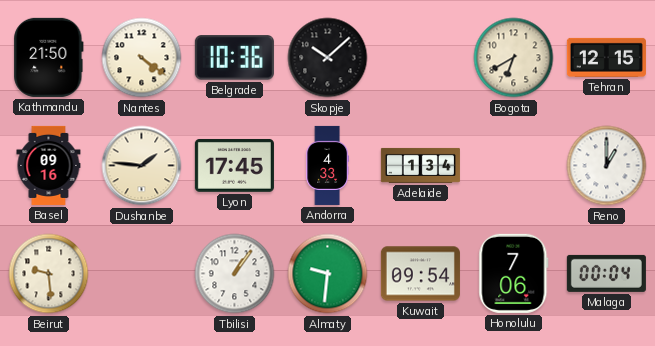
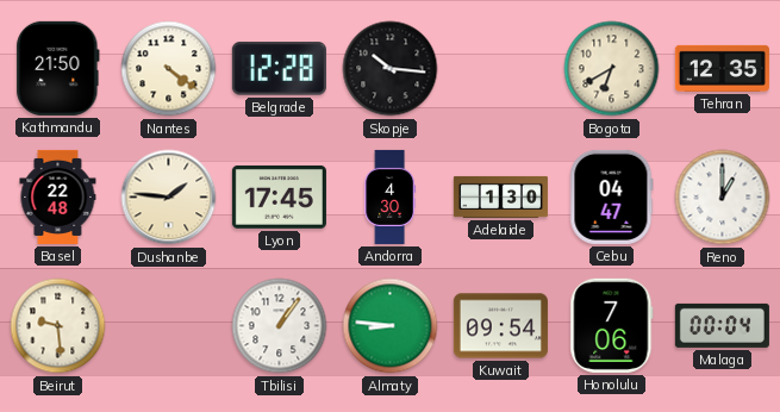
Belgrade: 10:36 -> 12:28
Skopje: 10:08 -> 10:16
Tehran: 12:15 -> 12:35
Basel: 09:16 -> 22:48
Andorra: 4:33 -> 4:30
Adelaide: 1:34 -> 1:30
Cebu: none -> 04:47
Almaty: 9:31 -> 8:46
